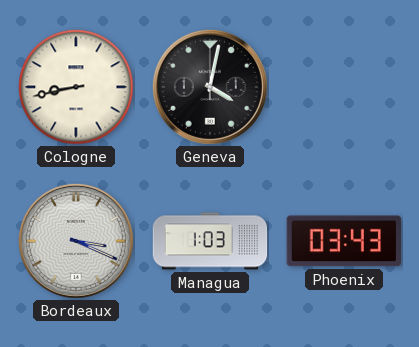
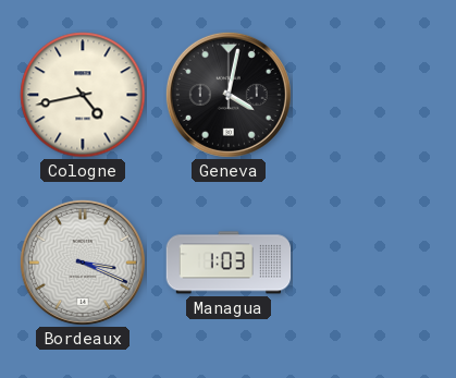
Cologne: 8:43 -> 4:43
Phoenix: 03:43 -> none
